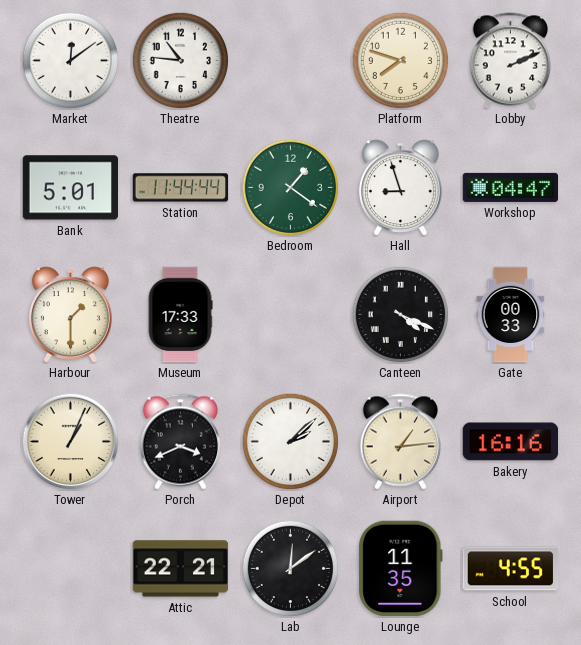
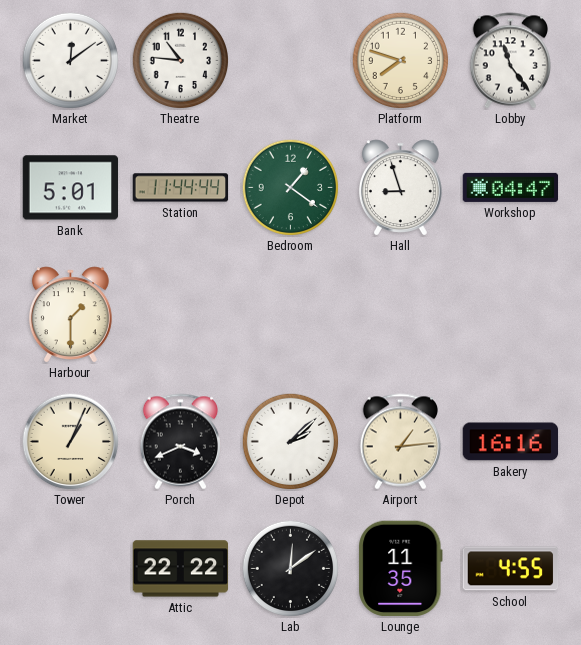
Lobby: 2:11 -> 11:24
Museum: 17:33 -> none
Canteen: 4:19 -> none
Gate: 00:33 -> none
Attic: 22:21 -> 22:22
